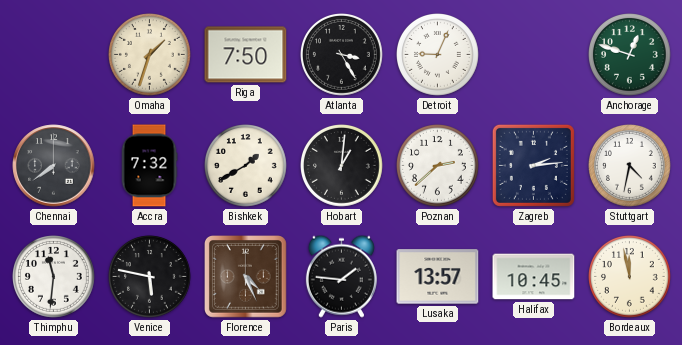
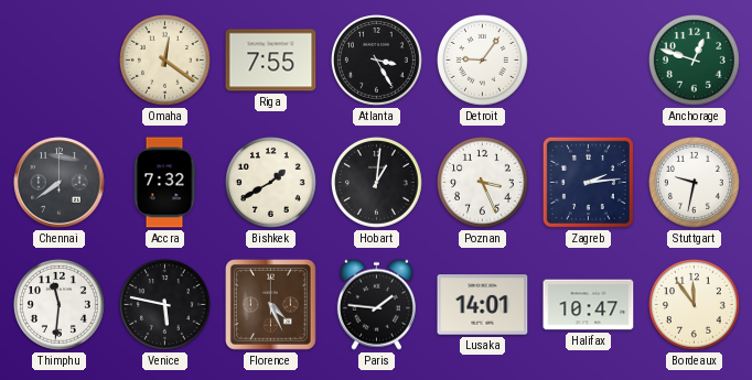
Omaha: 1:33 -> 12:21
Riga: 7:50 -> 7:55
Detroit: 9:04 -> 9:06
Poznan: 2:38 -> 3:26
Stuttgart: 4:32 -> 9:32
Lusaka: 13:57 -> 14:01
Halifax: 10:45 -> 10:47
Bordeaux: 11:58 -> 11:54
